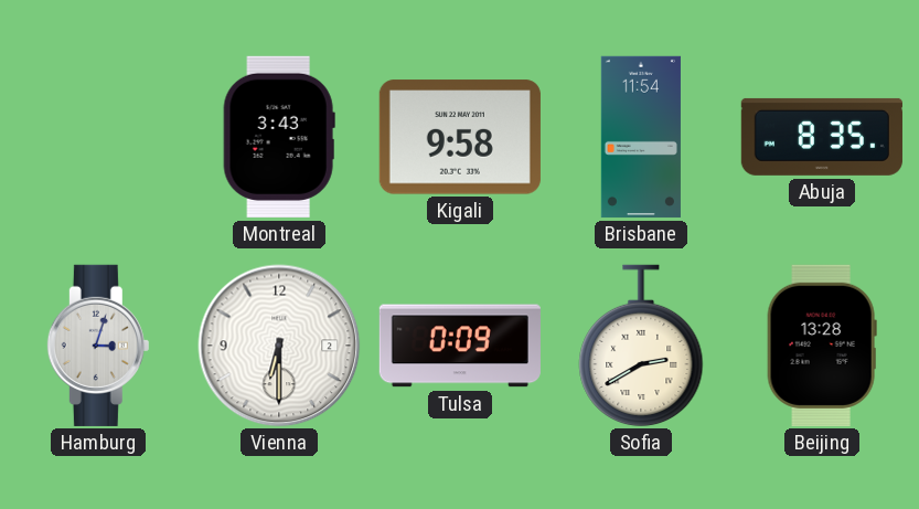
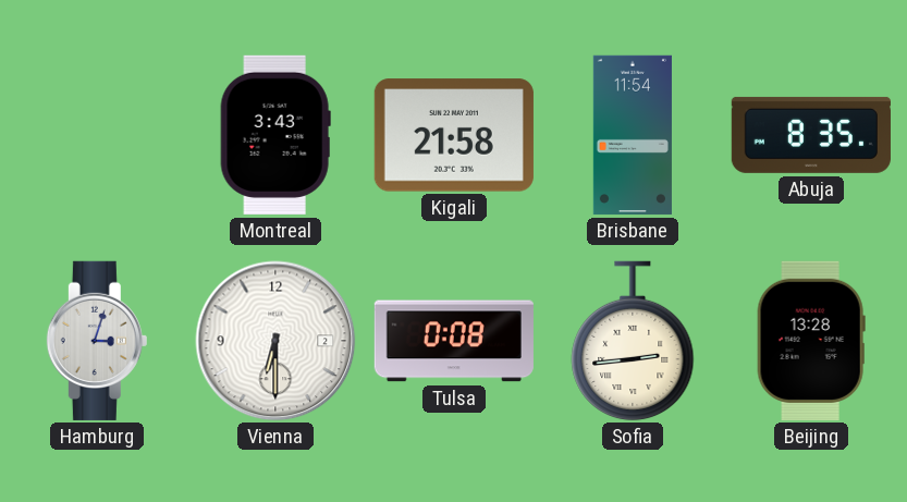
Kigali: 9:58 -> 21:58
Tulsa: 0:09 -> 0:08
Sofia: 2:40 -> 2:44
